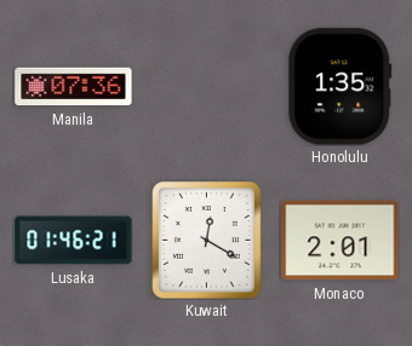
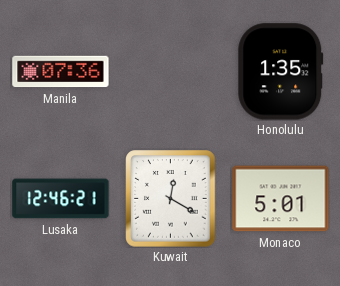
Lusaka: 01:46 -> 12:46
Monaco: 2:01 -> 5:01
